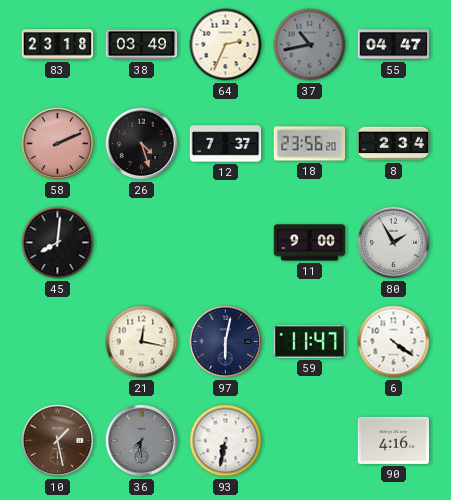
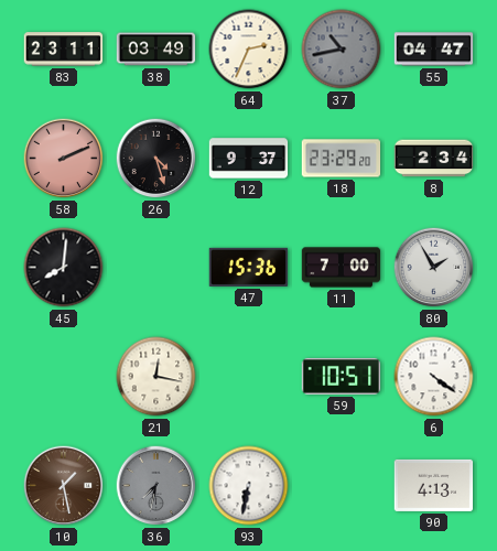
83: 23:18 -> 23:11
12: 7:37 -> 9:37
18: 23:56 -> 23:29
47: none -> 15:36
11: 9:00 -> 7:00
97: 6:02 -> none
59: 11:47 -> 10:51
90: 4:16 -> 4:13
